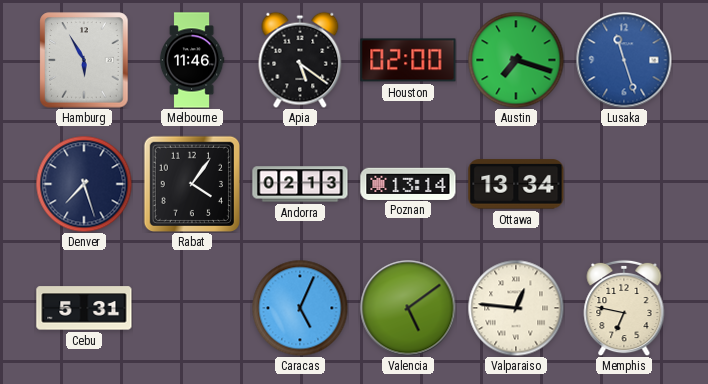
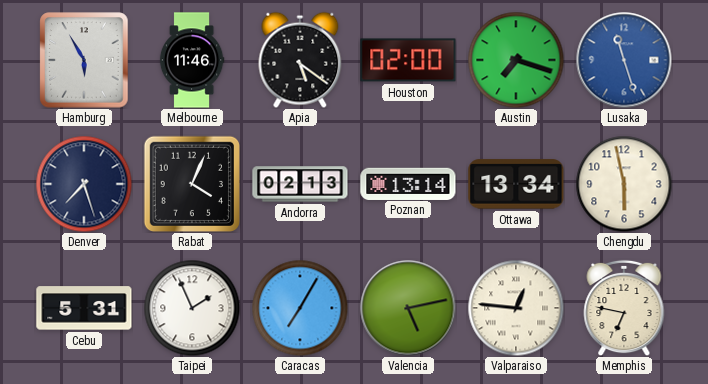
Rabat: 4:06 -> 4:04
Chengdu: none -> 5:58
Taipei: none -> 1:56
Caracas: 5:04 -> 7:05
Valencia: 5:09 -> 5:13
